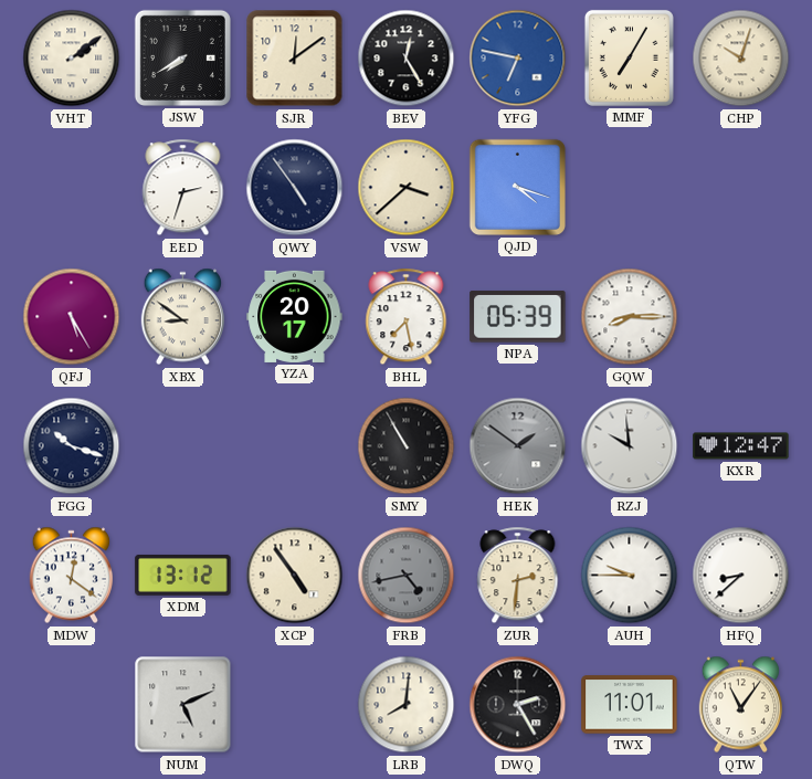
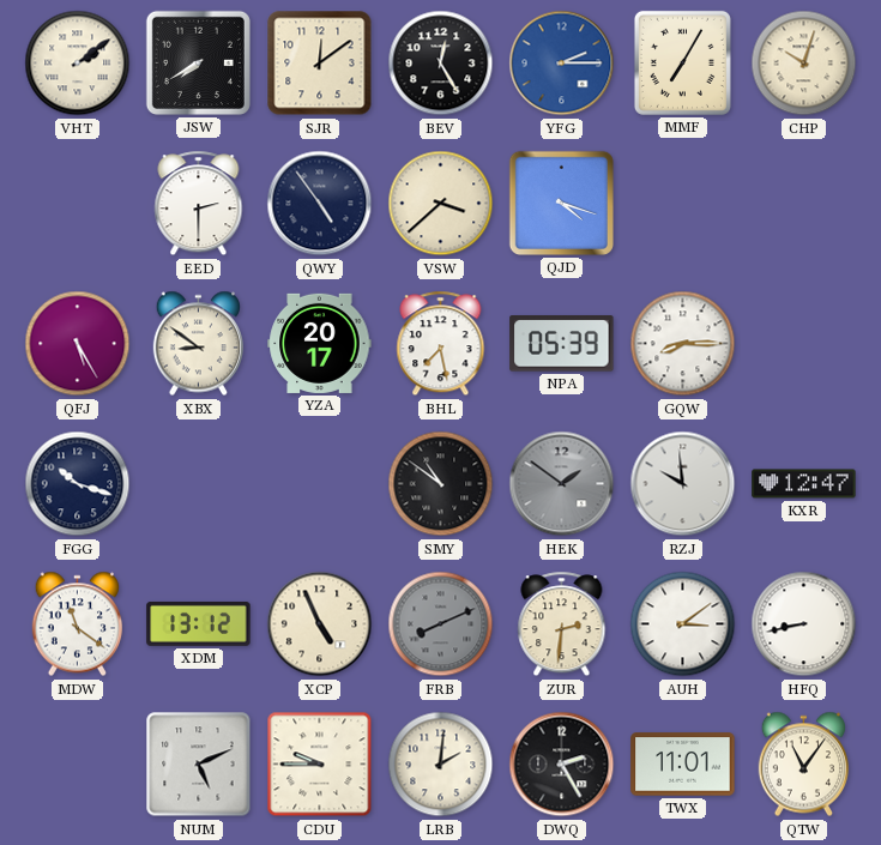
YFG: 6:47 -> 2:15
EED: 2:33 -> 2:30
SMY: 10:55 -> 10:51
MDW: 12:21 -> 11:21
XCP: 4:54 -> 4:56
FRB: 4:43 -> 8:11
AUH: 9:45 -> 3:09
HFQ: 8:38 -> 8:43
CDU: none -> 9:45
LRB: 8:01 -> 2:01
